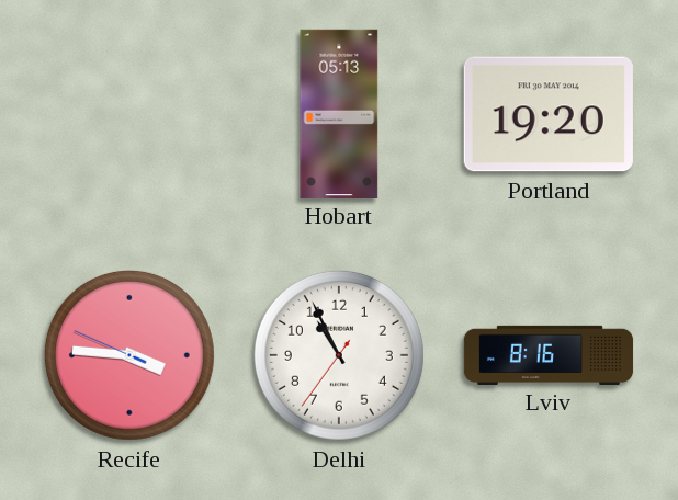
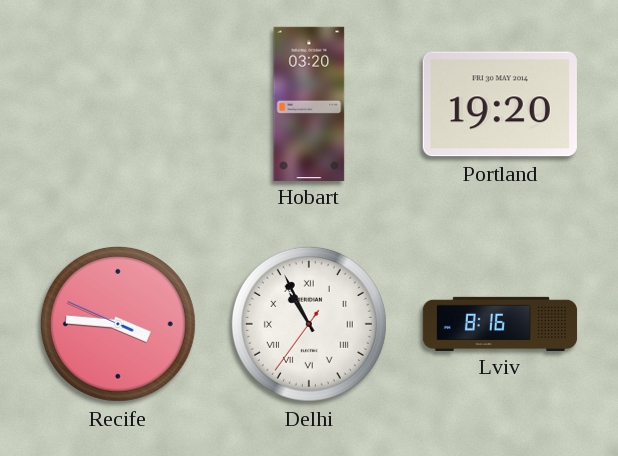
Hobart: 05:13 -> 03:20
Delhi numerals: Arabic -> Roman
